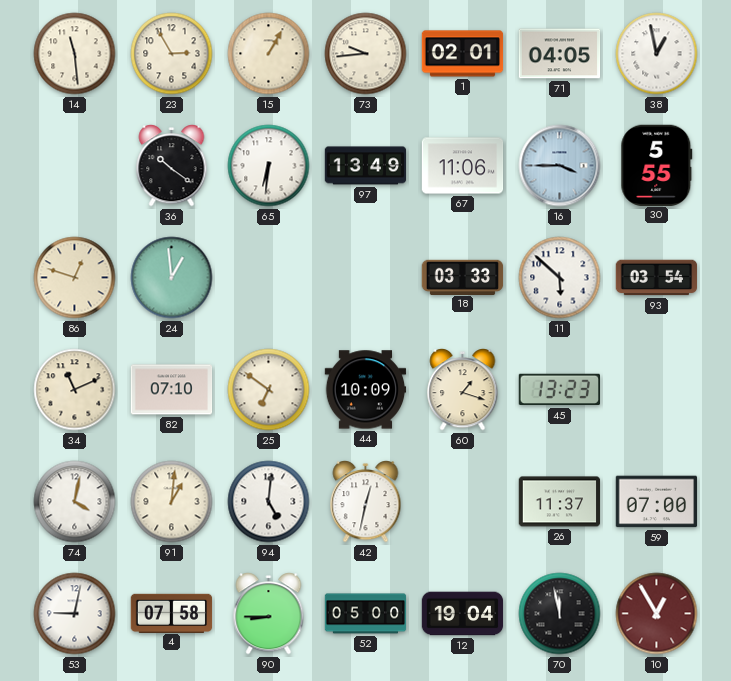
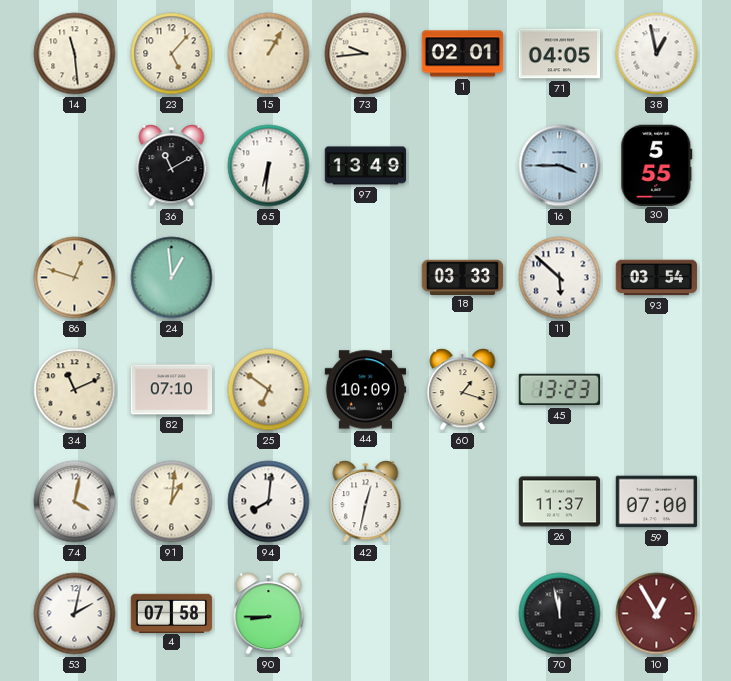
23: 2:55 -> 5:07
36: 10:21 -> 11:10
67: 11:06 -> none
94: 5:01 -> 8:01
53: 9:02 -> 2:02
52: 05:00 -> none
12: 19:04 -> none
